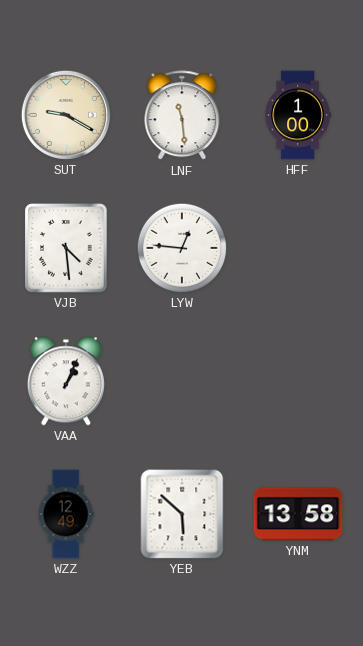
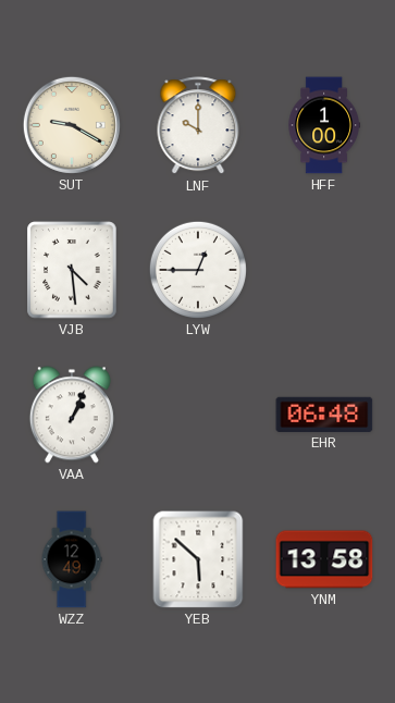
LNF: 11:29 -> 10:00
LYW: 12:46 -> 12:45
EHR: none -> 06:48
